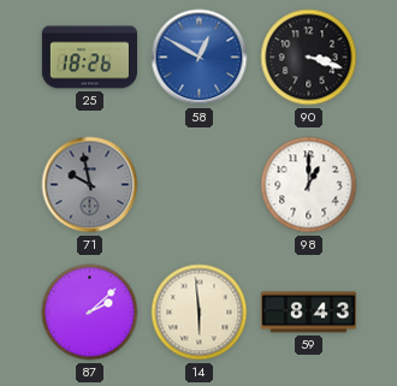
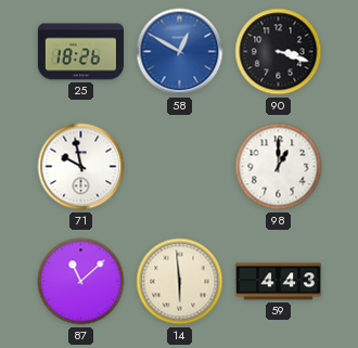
71 dial: grey -> white
87: 2:08 -> 11:08
59: 8:43 -> 4:43
